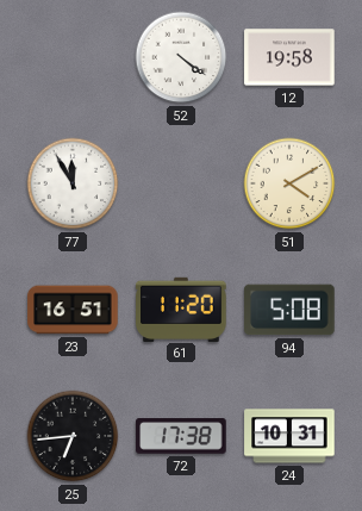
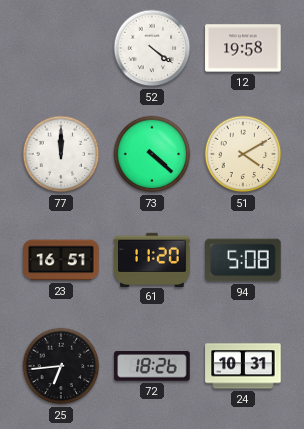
77: 11:55 -> 12:00
73: none -> 4:22
72: 17:38 -> 18:26
